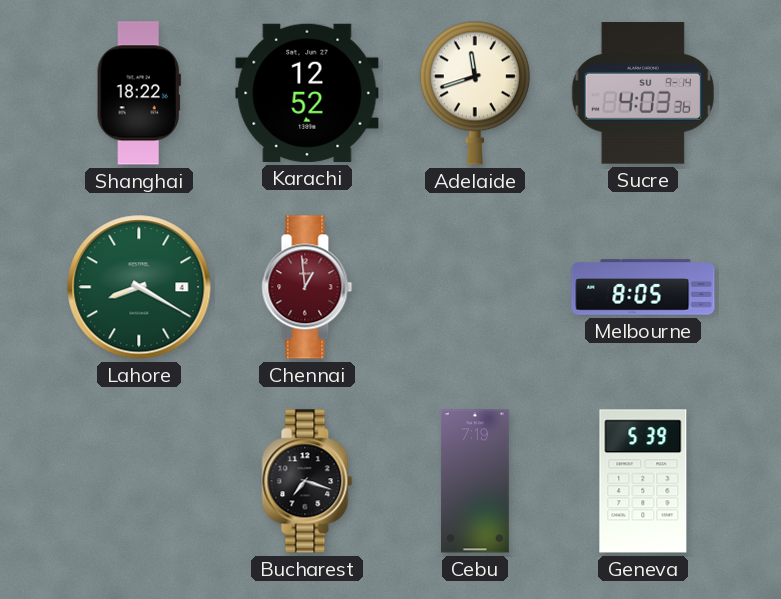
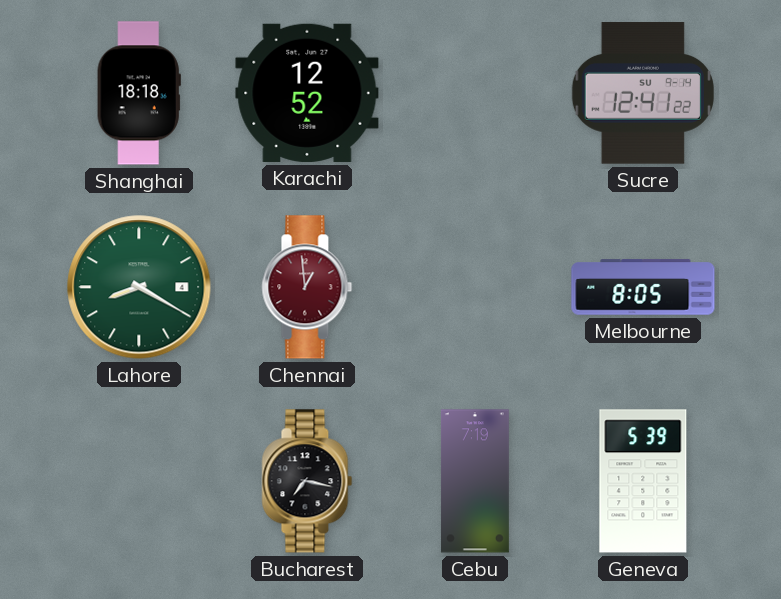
Shanghai: 18:22 -> 18:18
Adelaide: 11:42 -> none
Sucre: 4:03 -> 12:41
Bucharest: 7:18 -> 7:17
